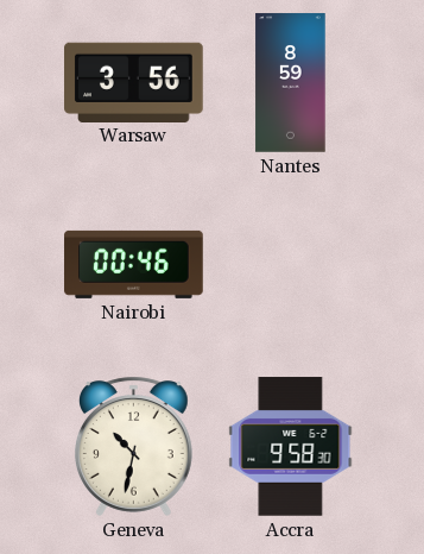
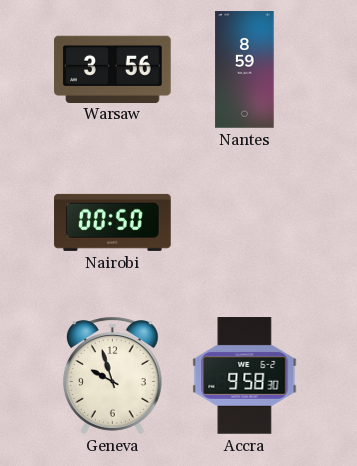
Nairobi: 00:46 -> 00:50
Geneva: 10:32 -> 9:57
